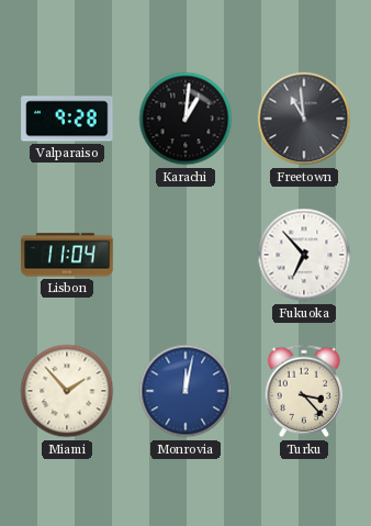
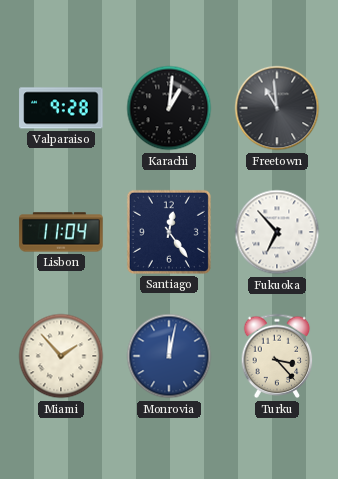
Santiago: none -> 12:24
